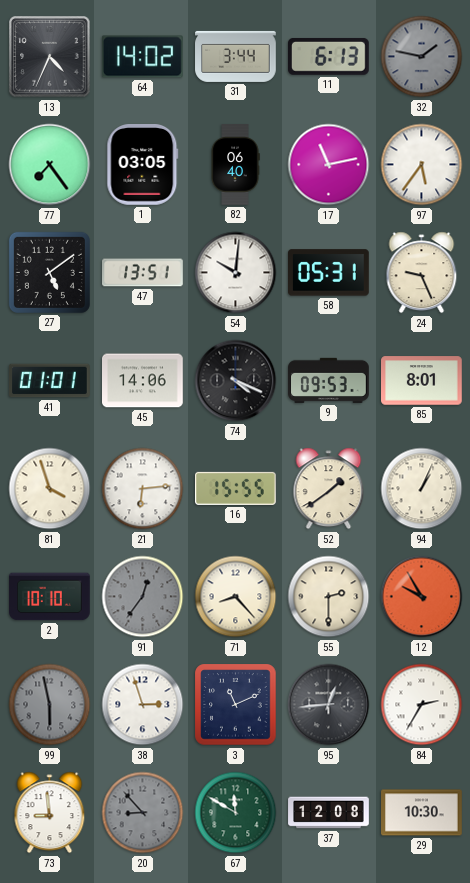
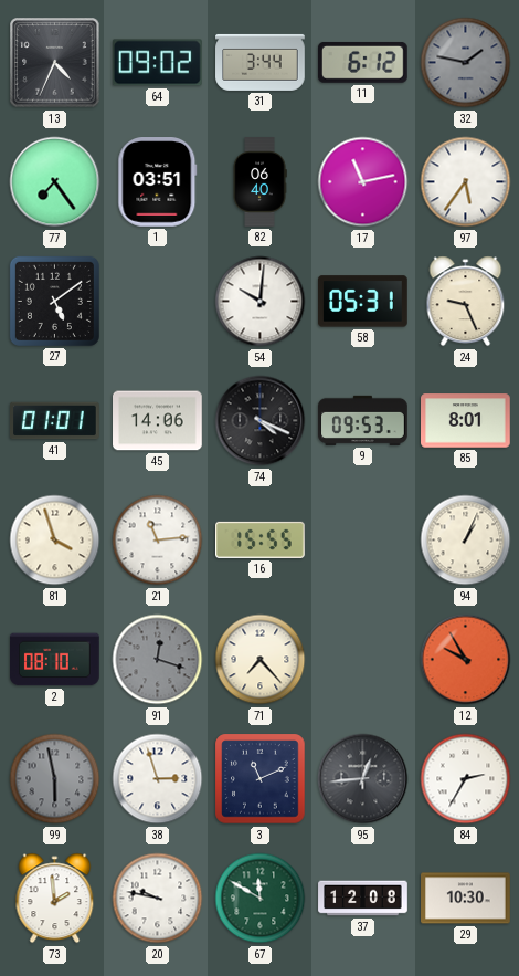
64: 14:02 -> 09:02
11: 6:13 -> 6:12
1: 03:05 -> 03:51
47: 13:51 -> none
21: 6:14 -> 11:14
52: 1:39 -> none
2: 10:10 -> 08:10
91: 12:36 -> 12:18
71: 8:23 -> 7:23
55: 2:30 -> none
73: 8:59 -> 1:59
20: 8:53 -> 9:47
20 dial: grey -> white
